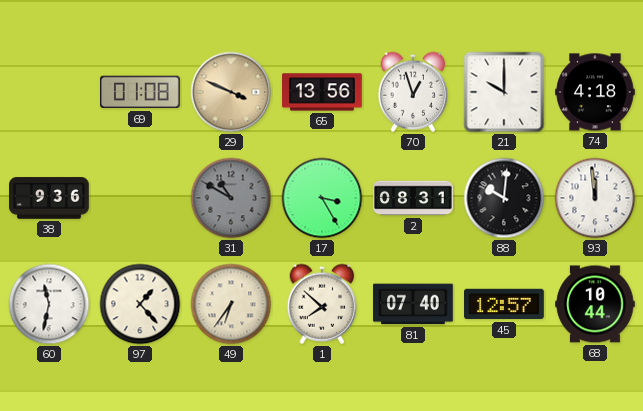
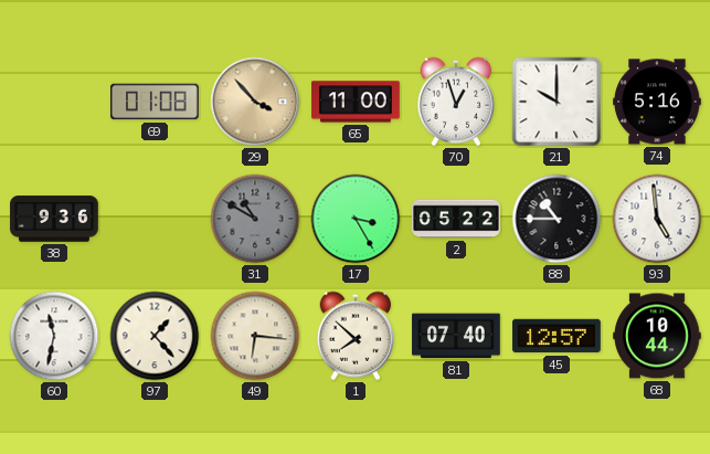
29: 3:49 -> 3:53
65: 13:56 -> 11:00
74: 4:18 -> 5:16
2: 08:31 -> 05:22
88: 10:01 -> 10:45
93: 11:59 -> 4:59
49: 6:36 -> 6:16
